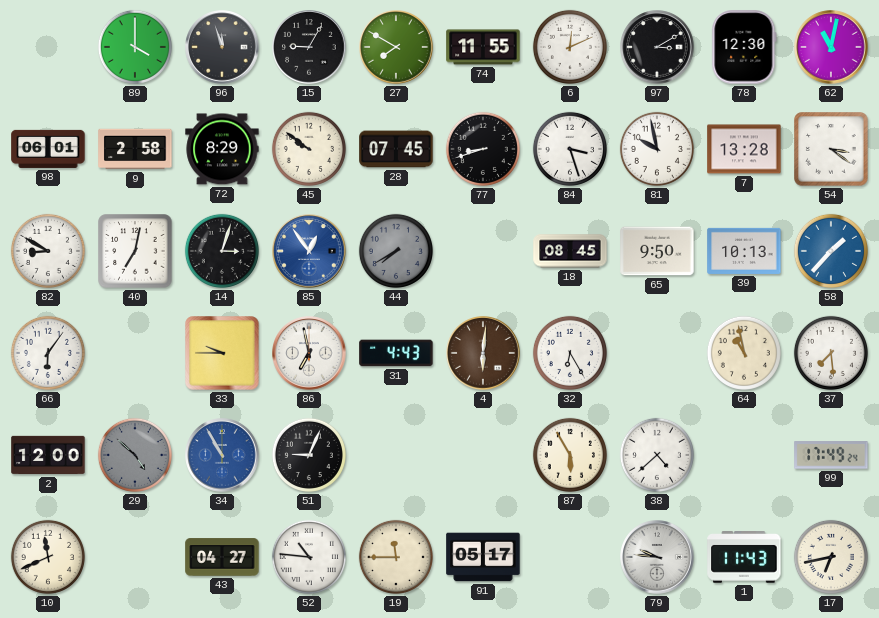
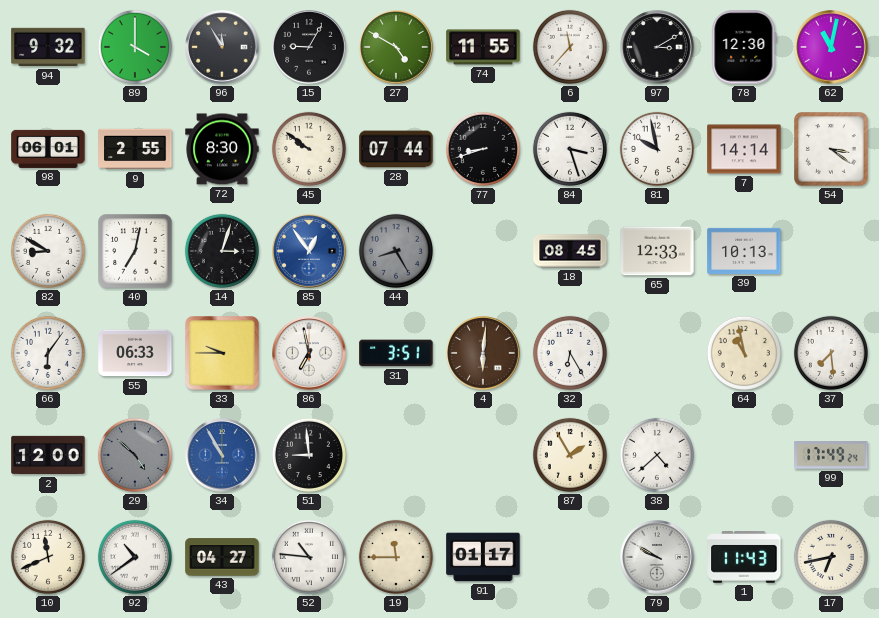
94: none -> 9:32
96: 11:57 -> 11:55
27: 7:50 -> 4:50
6: 12:11 -> 11:37
9: 2:58 -> 2:55
72: 8:29 -> 8:30
28: 07:45 -> 07:44
7: 13:28 -> 14:14
44: 7:40 -> 8:25
65: 9:50 -> 12:33
58: 1:37 -> none
55: none -> 06:33
31: 4:43 -> 3:51
51: 9:04 -> 8:59
87: 5:55 -> 1:55
92: none -> 10:39
91: 05:17 -> 01:17
79: 9:46 -> 9:50
